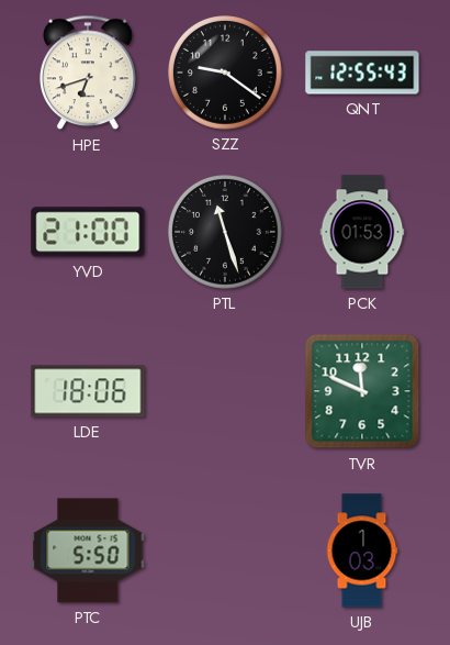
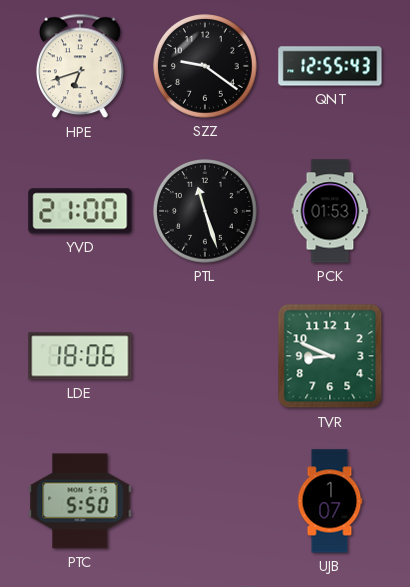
TVR: 11:49 -> 8:49
UJB: 1:03 -> 1:07
